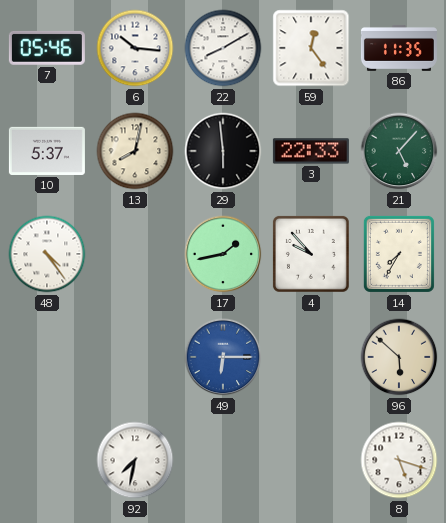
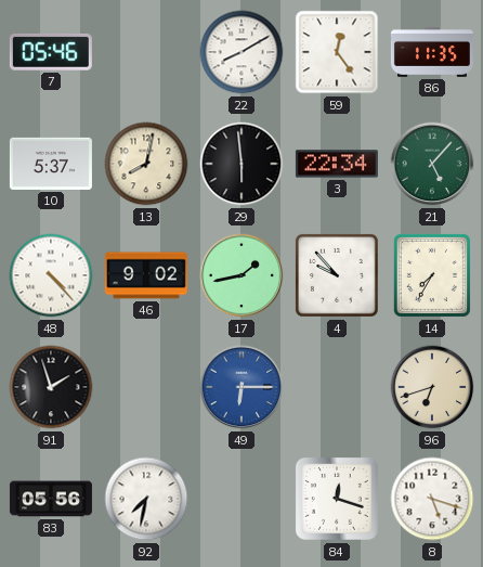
6: 10:16 -> none
3: 22:33 -> 22:34
48: 4:24 -> 4:23
46: none -> 9:02
91: none -> 1:57
96: 5:52 -> 6:42
83: none -> 05:56
84: none -> 12:18
